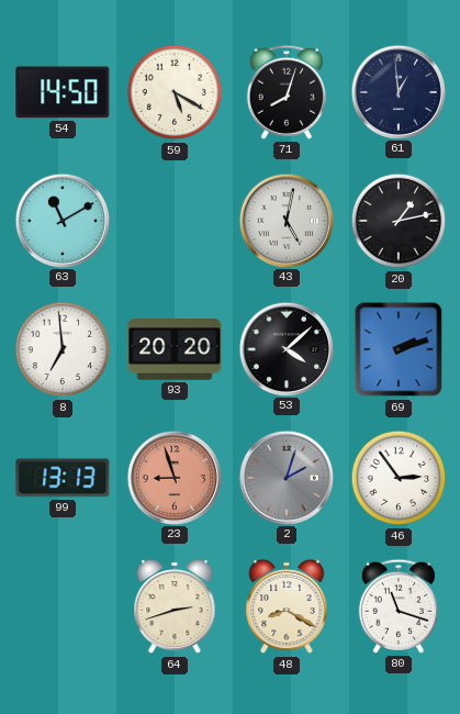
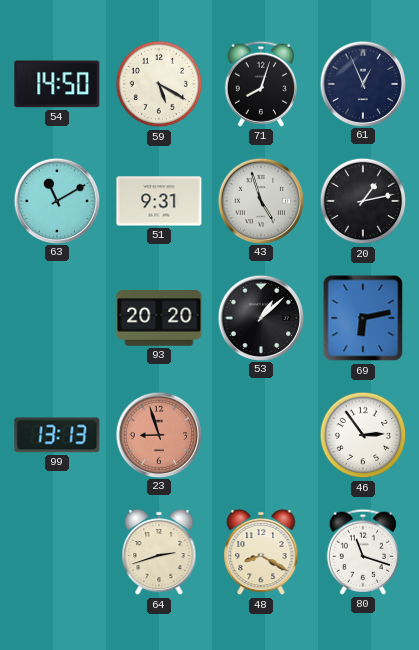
61: 12:59 -> 12:56
51: none -> 9:31
43: 5:02 -> 4:57
8: 6:59 -> none
53: 4:08 -> 1:08
69: 2:12 -> 6:13
2: 2:03 -> none
